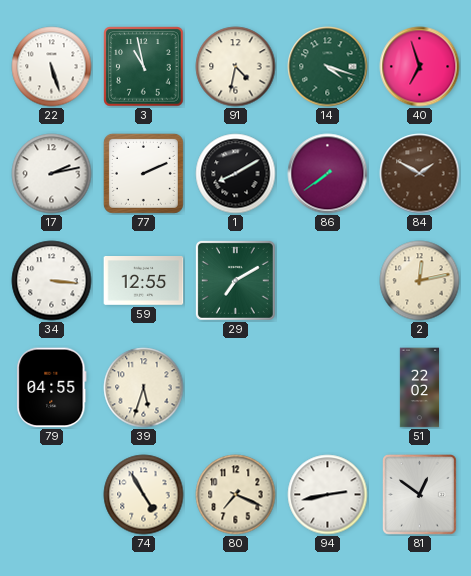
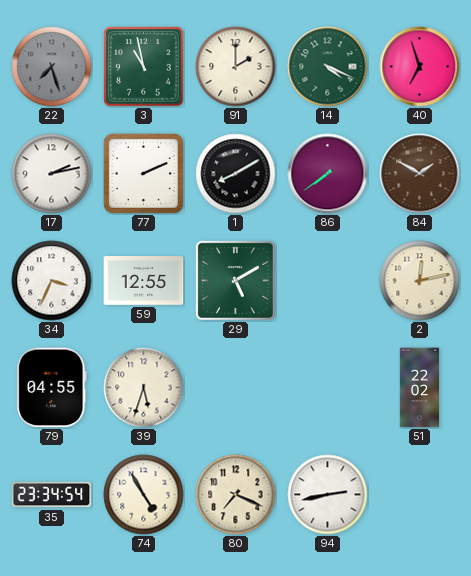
22: 5:27 -> 7:27
22 dial: white -> grey
91: 4:32 -> 2:00
14: 4:18 -> 4:19
34: 3:16 -> 3:34
29: 7:10 -> 5:10
35: none -> 23:34
81: 12:51 -> none
